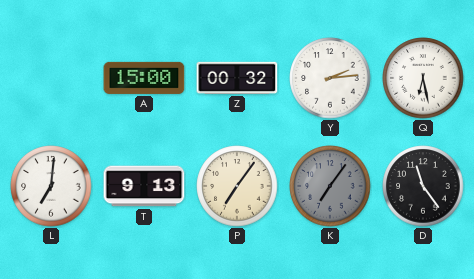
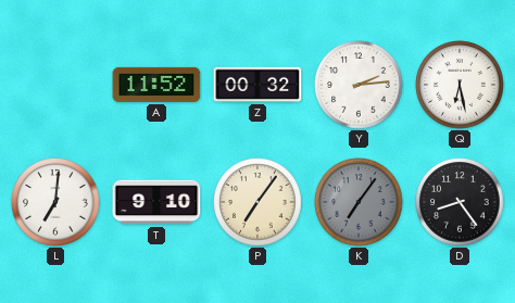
A: 15:00 -> 11:52
T: 9:13 -> 9:10
D: 11:24 -> 8:24
